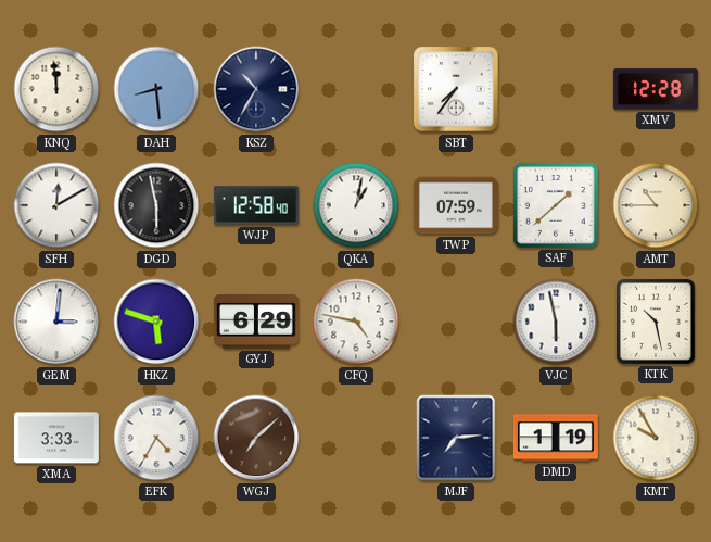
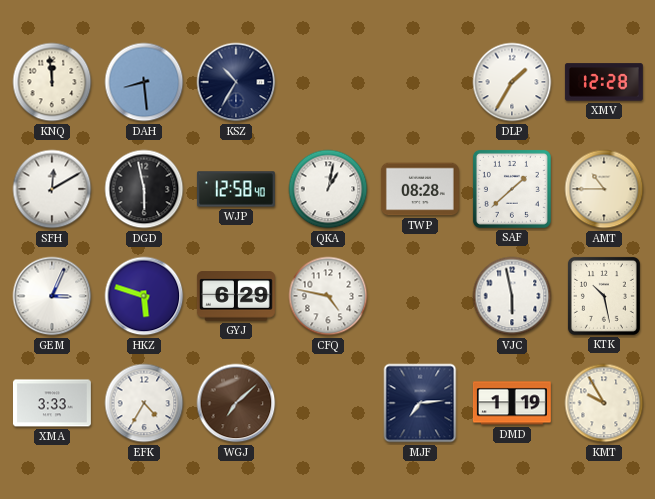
SBT: 7:36 -> none
DLP: none -> 1:35
TWP: 07:59 -> 08:28
GEM: 3:01 -> 3:04
